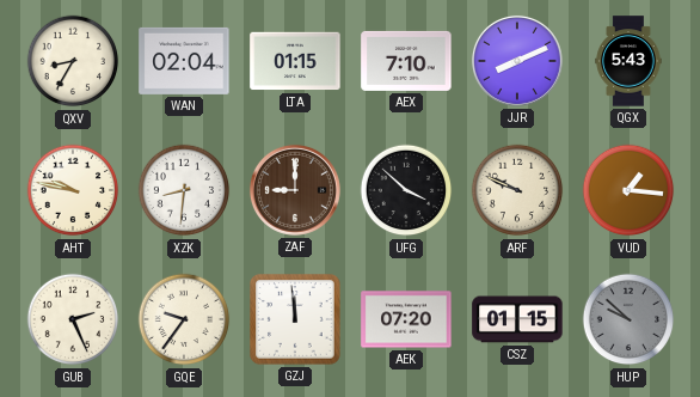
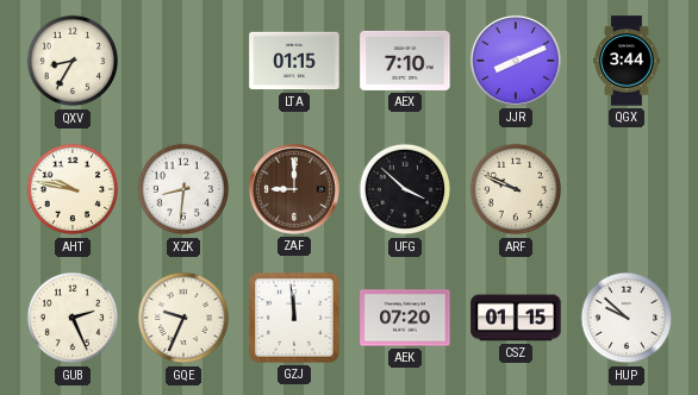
WAN: 02:04 -> none
QGX: 5:43 -> 3:44
VUD: 1:16 -> none
GQE: 9:36 -> 9:34
HUP dial: grey -> white
